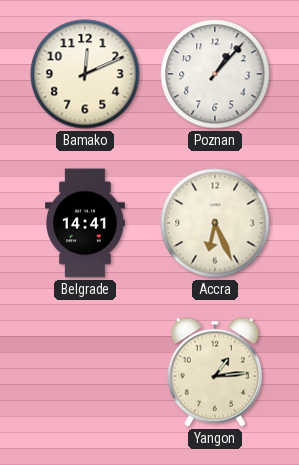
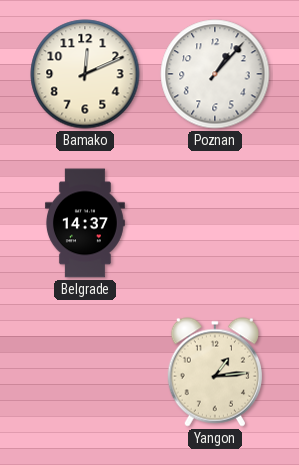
Belgrade: 14:41 -> 14:37
Accra: 6:26 -> none
